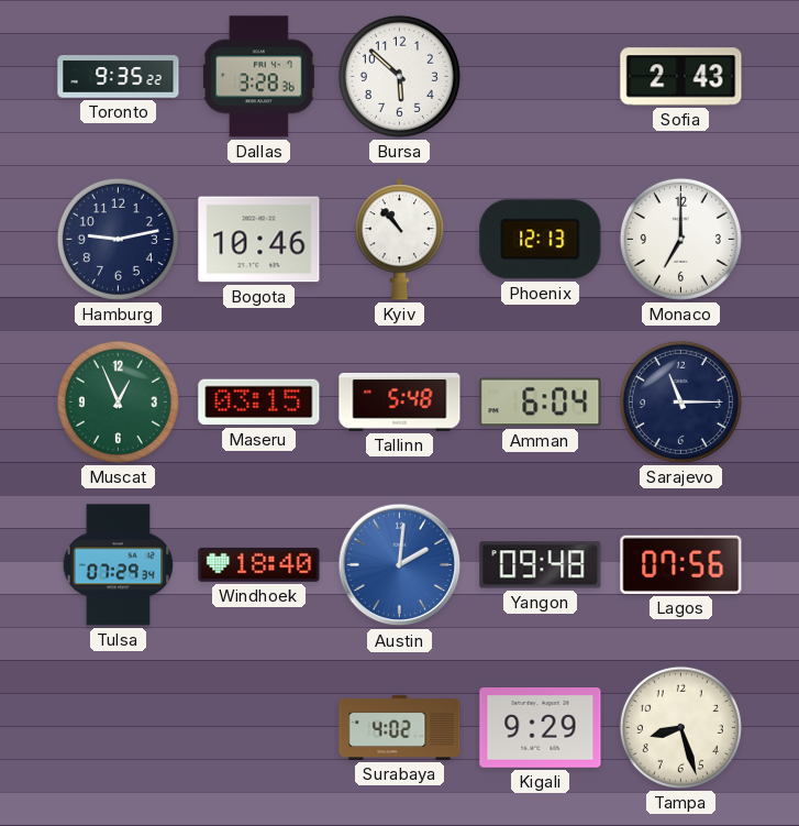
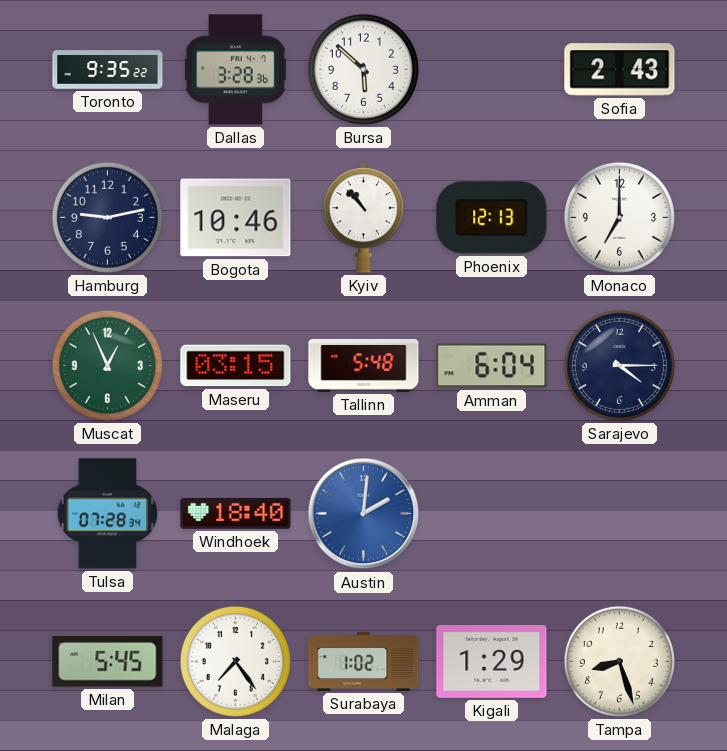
Sarajevo: 11:15 -> 4:15
Tulsa: 07:29 -> 07:28
Yangon: 09:48 -> none
Lagos: 07:56 -> none
Milan: none -> 5:45
Malaga: none -> 7:24
Surabaya: 4:02 -> 1:02
Kigali: 9:29 -> 1:29
